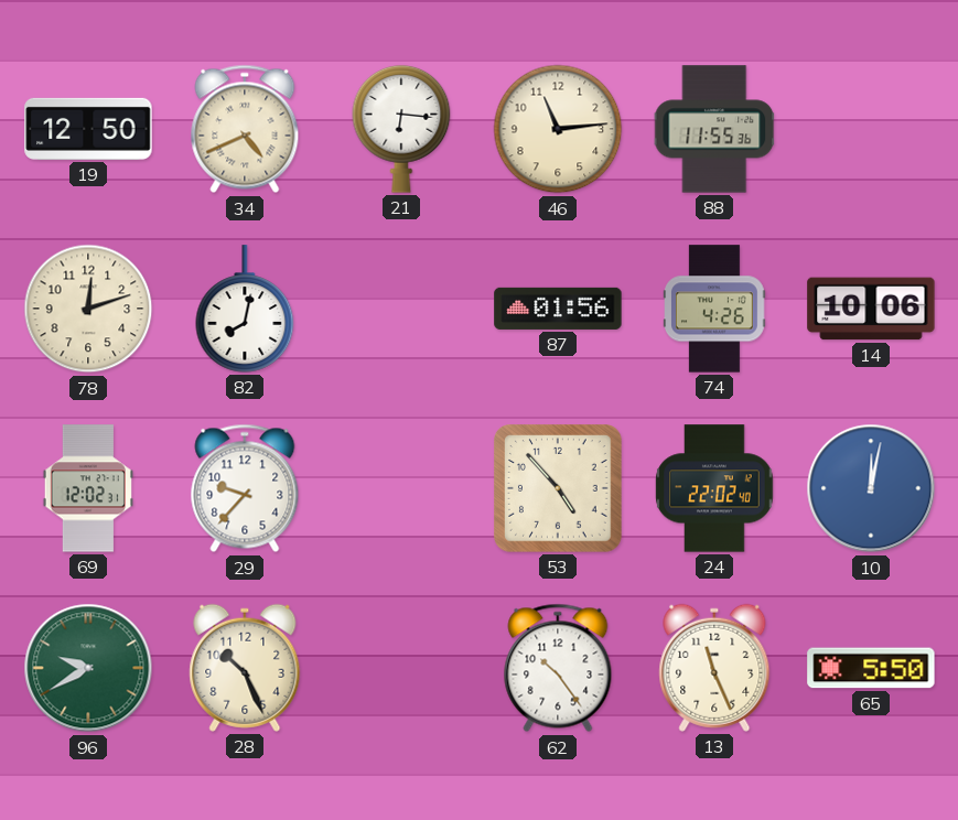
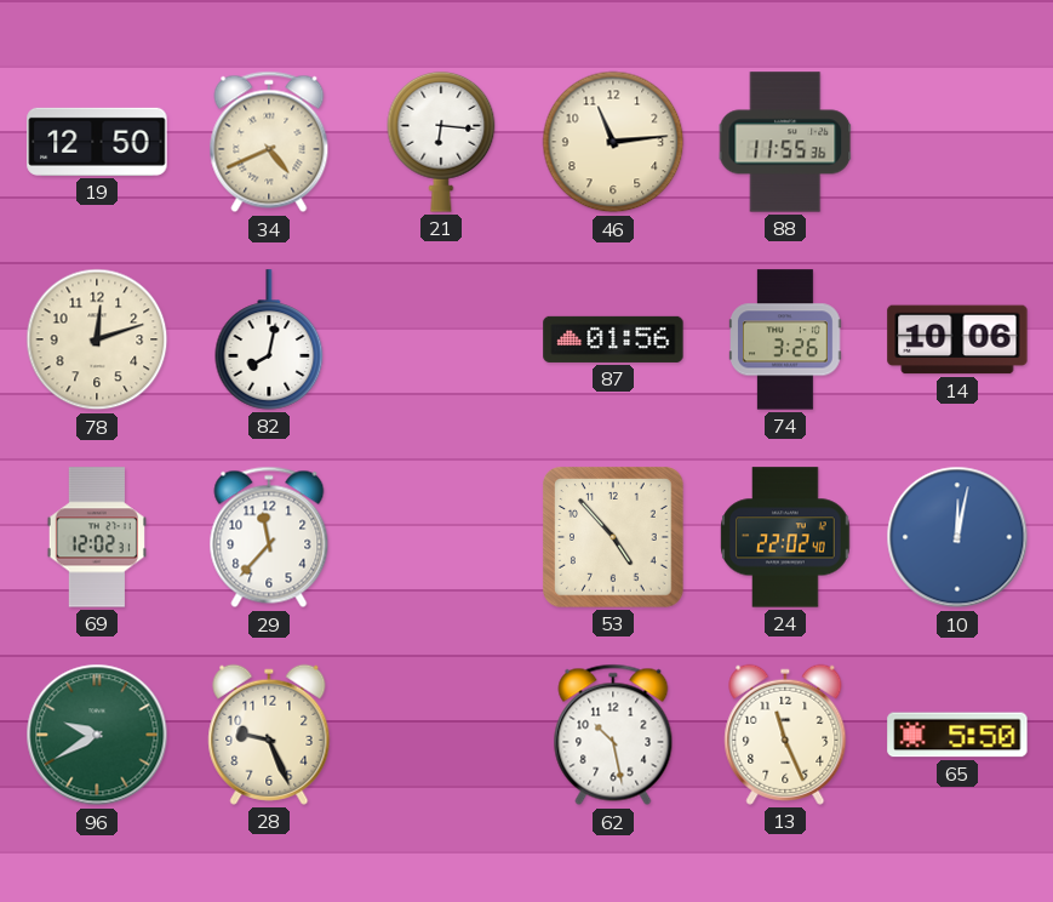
74: 4:26 -> 3:26
29: 9:37 -> 11:37
28: 10:26 -> 9:26
62: 10:24 -> 10:28
